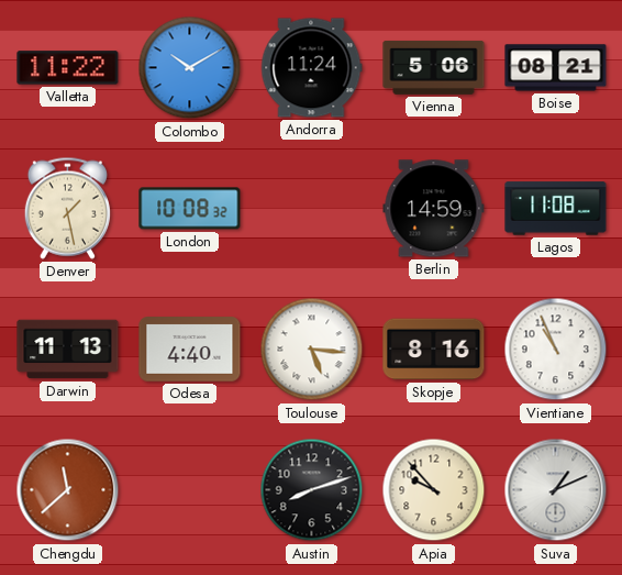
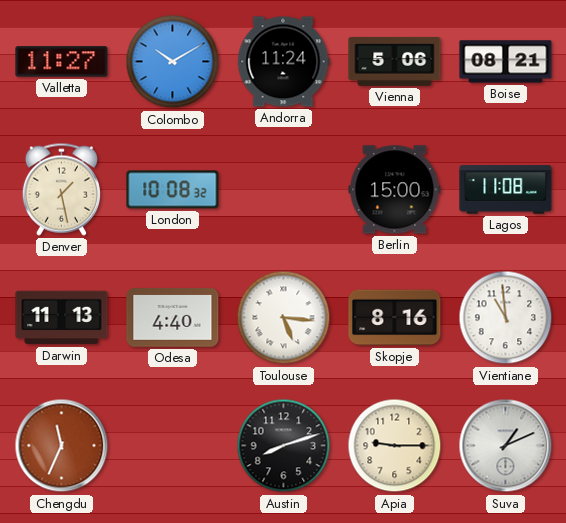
Valletta: 11:22 -> 11:27
Berlin: 14:59 -> 15:00
Vientiane: 10:56 -> 10:59
Chengdu: 11:38 -> 11:34
Apia: 9:53 -> 9:15
